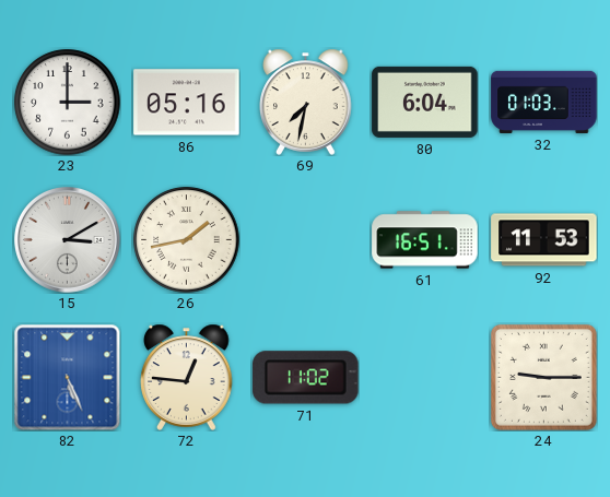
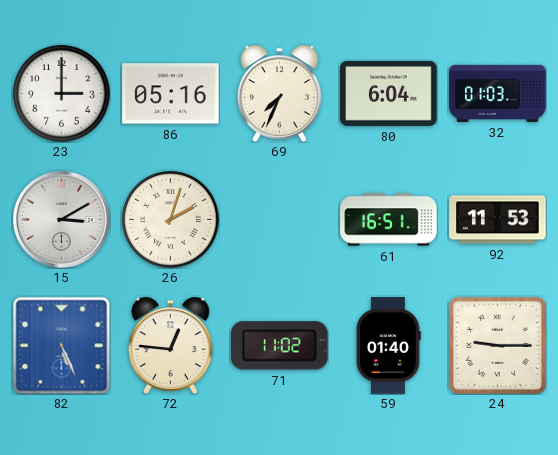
69: 7:32 -> 7:34
26: 1:43 -> 2:03
59: none -> 01:40
